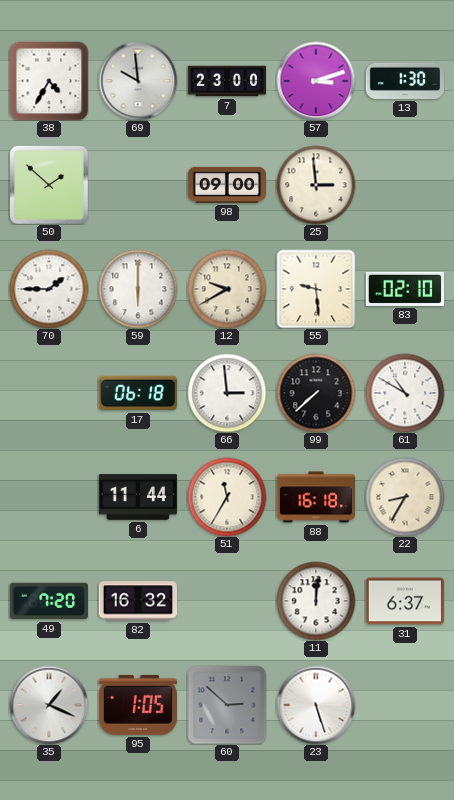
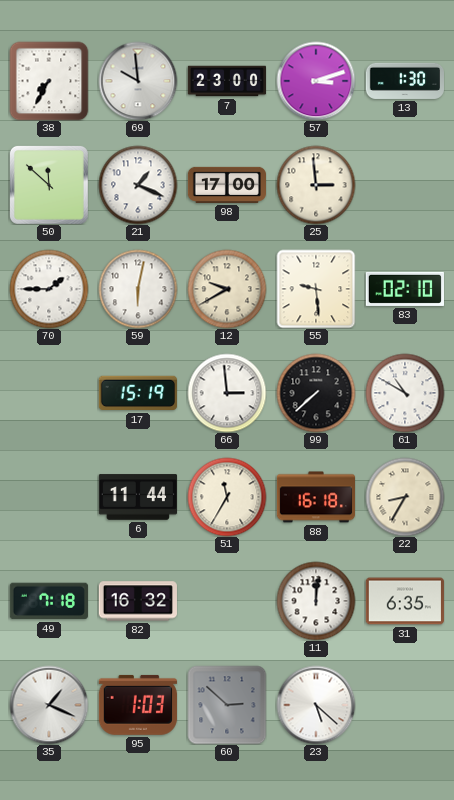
38: 4:35 -> 7:35
50: 1:52 -> 11:52
21: none -> 1:19
98: 09:00 -> 17:00
59: 6:00 -> 6:02
17: 06:18 -> 15:19
49: 7:20 -> 7:18
31: 6:37 -> 6:35
95: 1:05 -> 1:03
23: 5:27 -> 5:22
